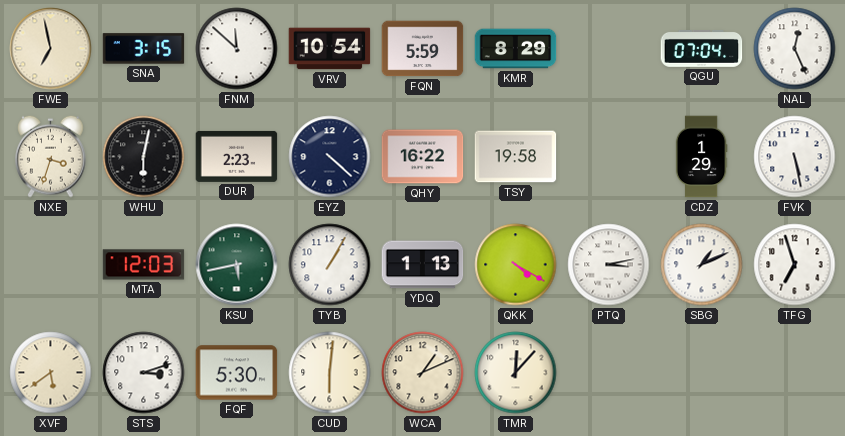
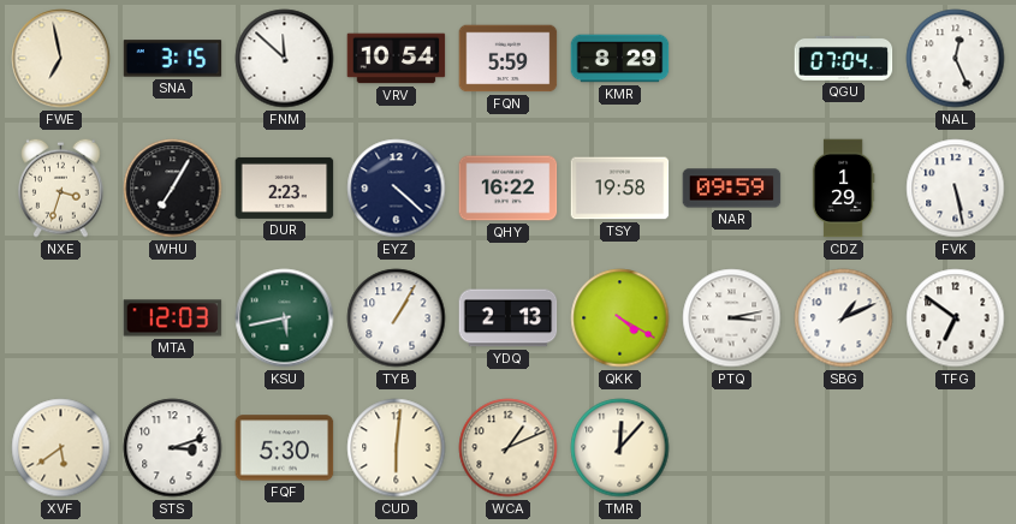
WHU: 6:02 -> 7:05
NAR: none -> 09:59
YDQ: 1:13 -> 2:13
TFG: 6:57 -> 6:51
